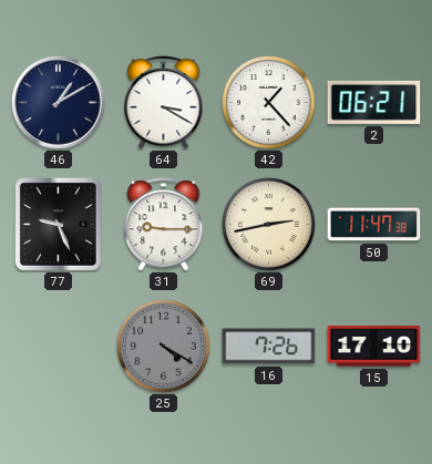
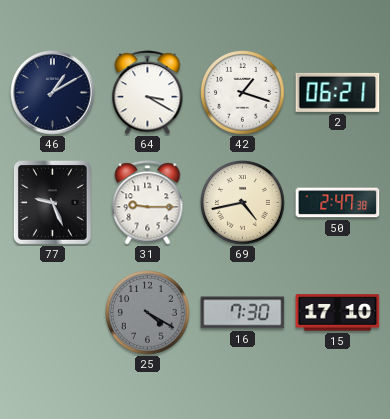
42: 1:23 -> 1:18
69: 2:43 -> 4:43
50: 11:47 -> 2:47
16: 7:26 -> 7:30
